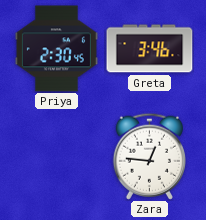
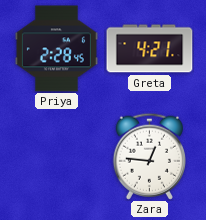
Priya: 2:30 -> 2:28
Greta: 3:46 -> 4:21
